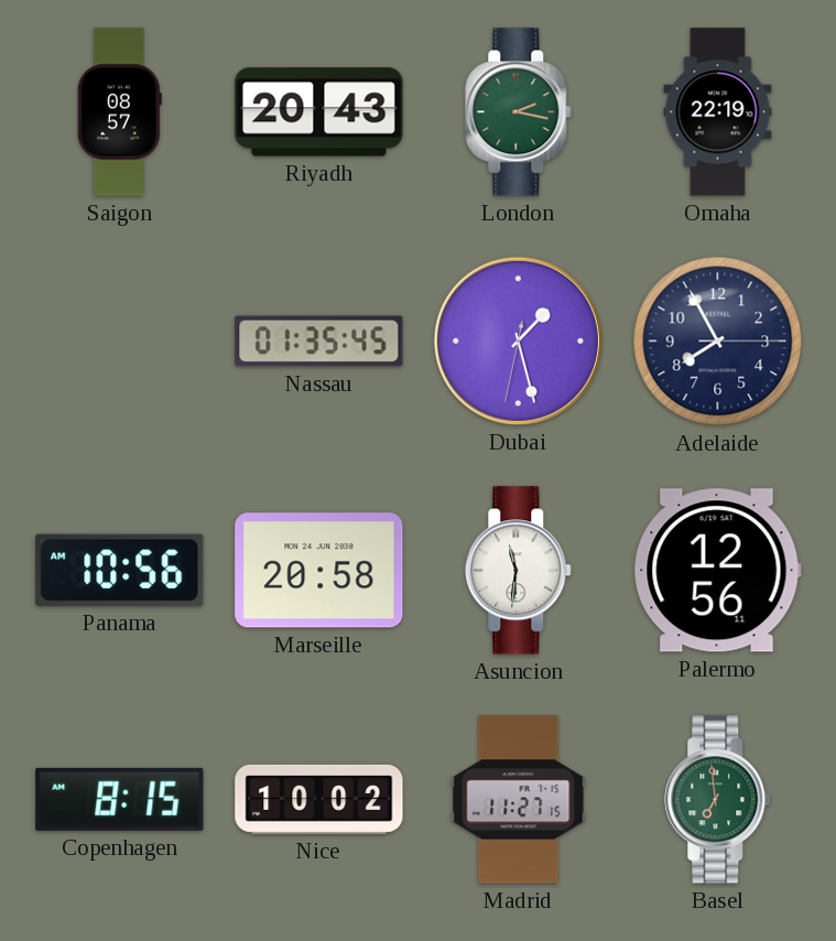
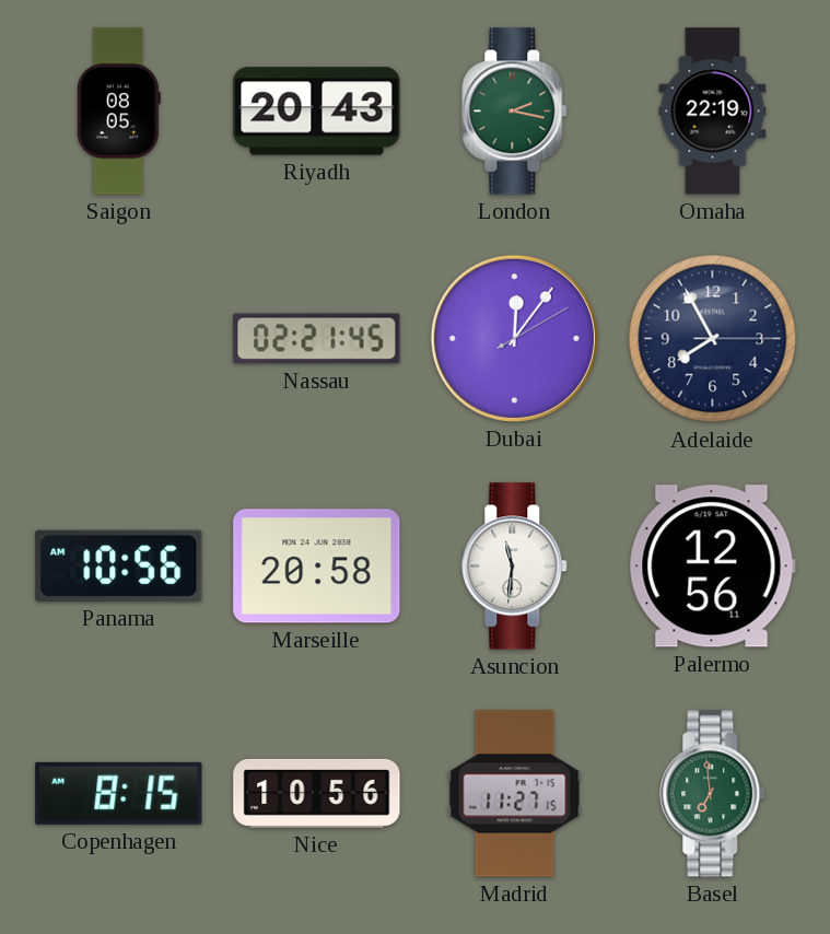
Saigon: 08:57 -> 08:05
Nassau: 01:35 -> 02:21
Dubai: 1:27 -> 12:06
Nice: 10:02 -> 10:56
